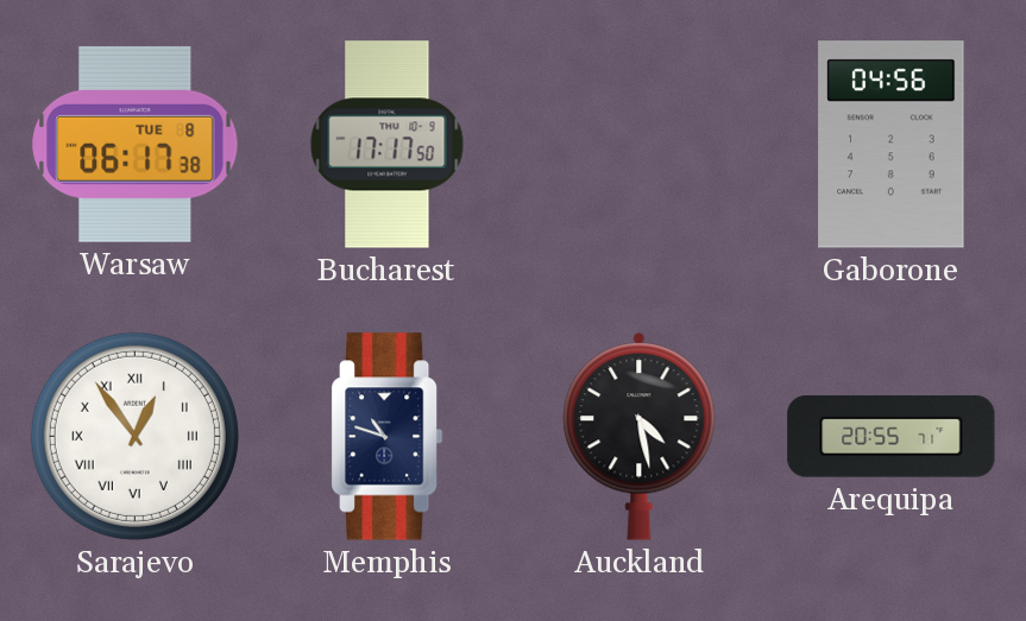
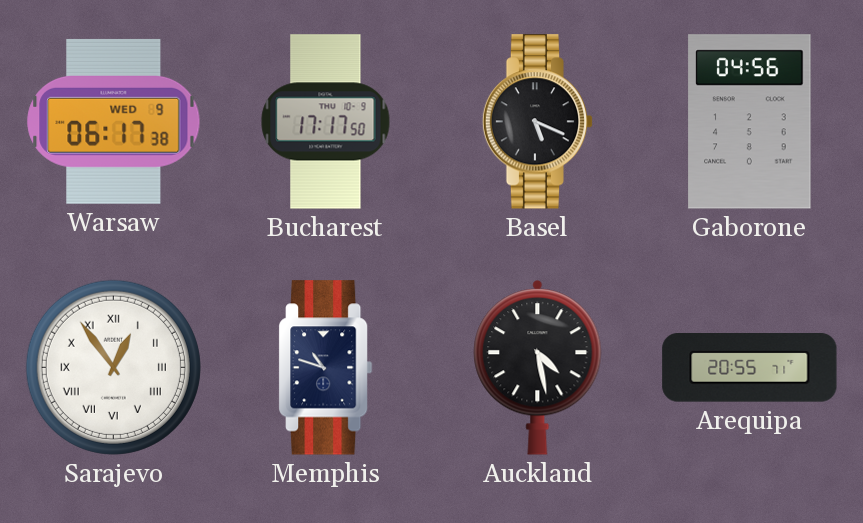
Warsaw date: TUE 8 -> WED 9
Basel: none -> 5:19
